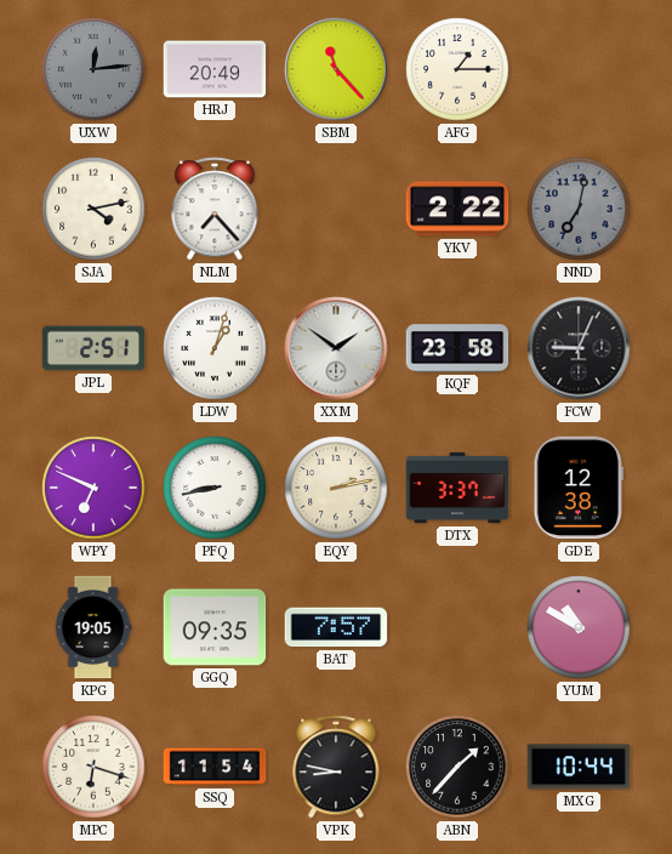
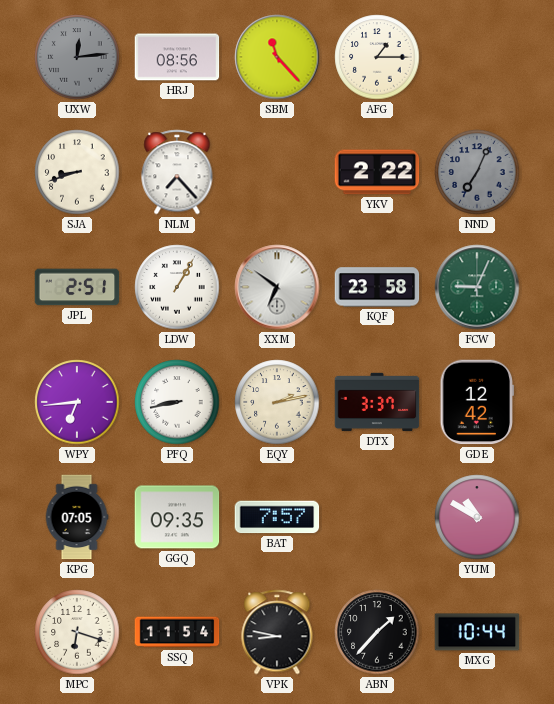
HRJ: 20:49 -> 08:56
SJA: 4:13 -> 8:42
NND: 7:02 -> 7:04
LDW: 1:03 -> 1:05
XXM: 1:51 -> 6:51
FCW dial: black -> green
WPY: 6:49 -> 6:44
GDE: 12:38 -> 12:42
KPG: 19:05 -> 07:05
